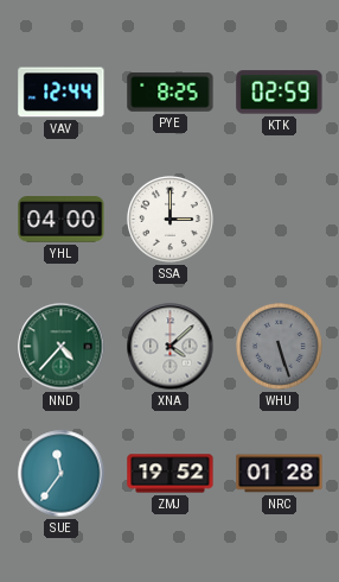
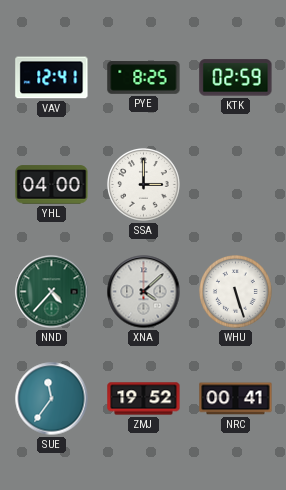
VAV: 12:44 -> 12:41
WHU dial: grey -> white
NRC: 01:28 -> 00:41
